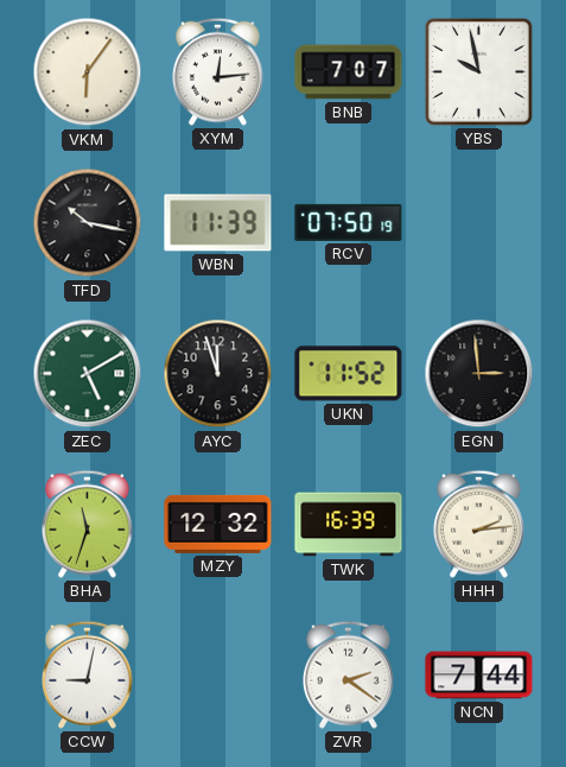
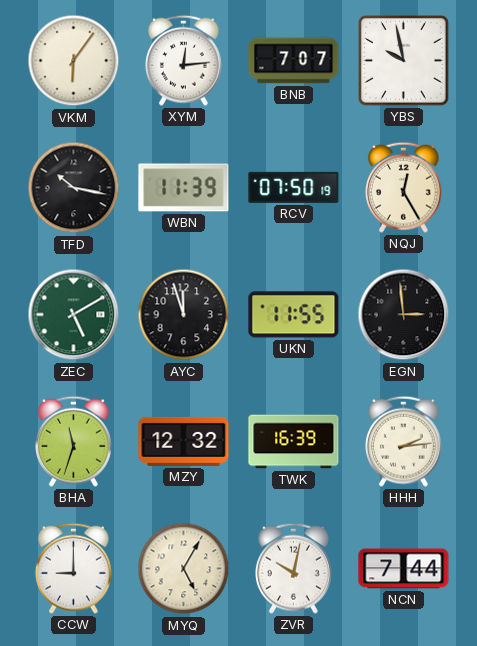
NQJ: none -> 12:25
UKN: 11:52 -> 11:55
CCW: 9:02 -> 9:00
MYQ: none -> 5:05
ZVR: 2:21 -> 10:02
